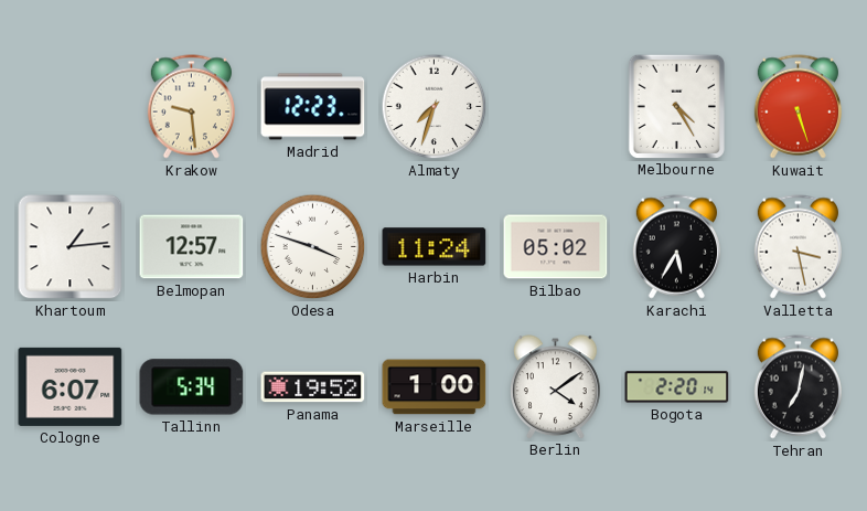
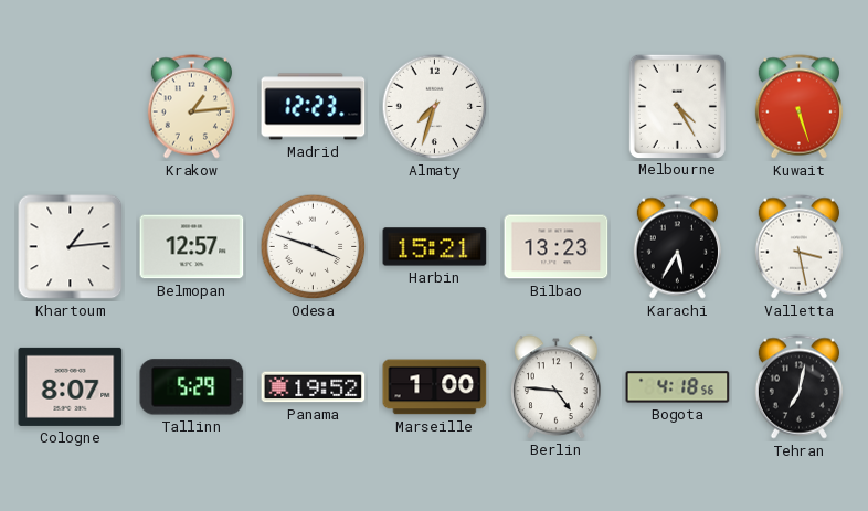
Krakow: 9:29 -> 1:14
Harbin: 11:24 -> 15:21
Bilbao: 05:02 -> 13:23
Cologne: 6:07 -> 8:07
Tallinn: 5:34 -> 5:29
Berlin: 4:09 -> 4:46
Bogota: 2:20 -> 4:18
